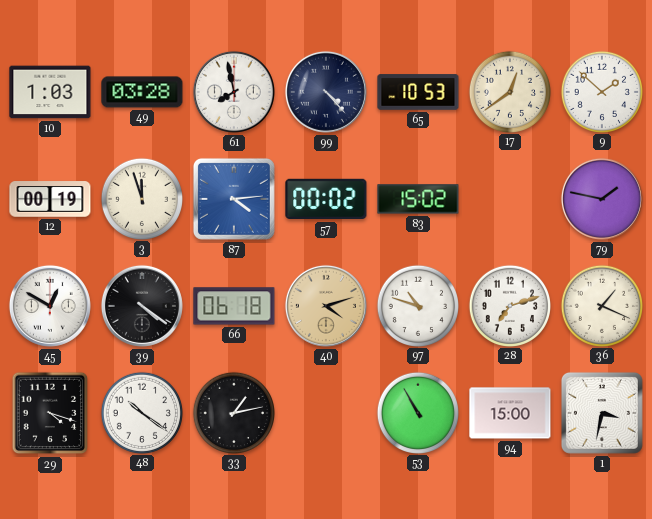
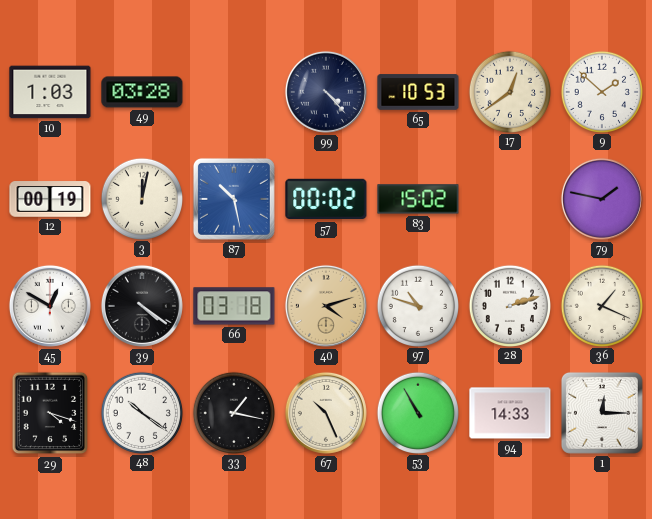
61: 7:58 -> none
3: 11:57 -> 12:02
87: 4:14 -> 10:28
66: 06:18 -> 03:18
28: 7:12 -> 2:12
33: 1:13 -> 1:17
67: none -> 10:26
94: 15:00 -> 14:33
1: 3:32 -> 12:15
